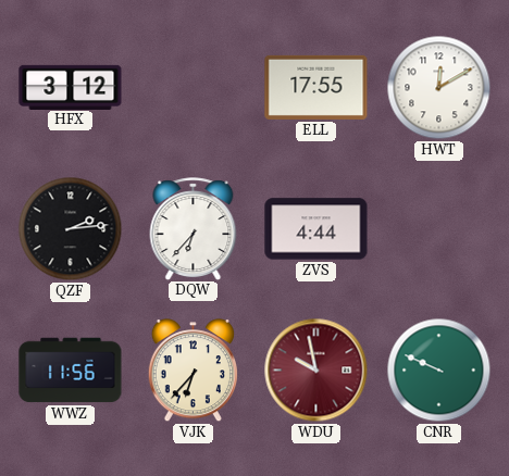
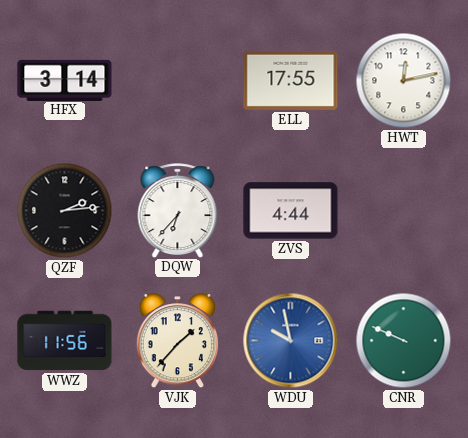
HFX: 3:12 -> 3:14
HWT: 12:10 -> 12:13
VJK: 6:37 -> 1:37
WDU dial: burgundy -> blue
